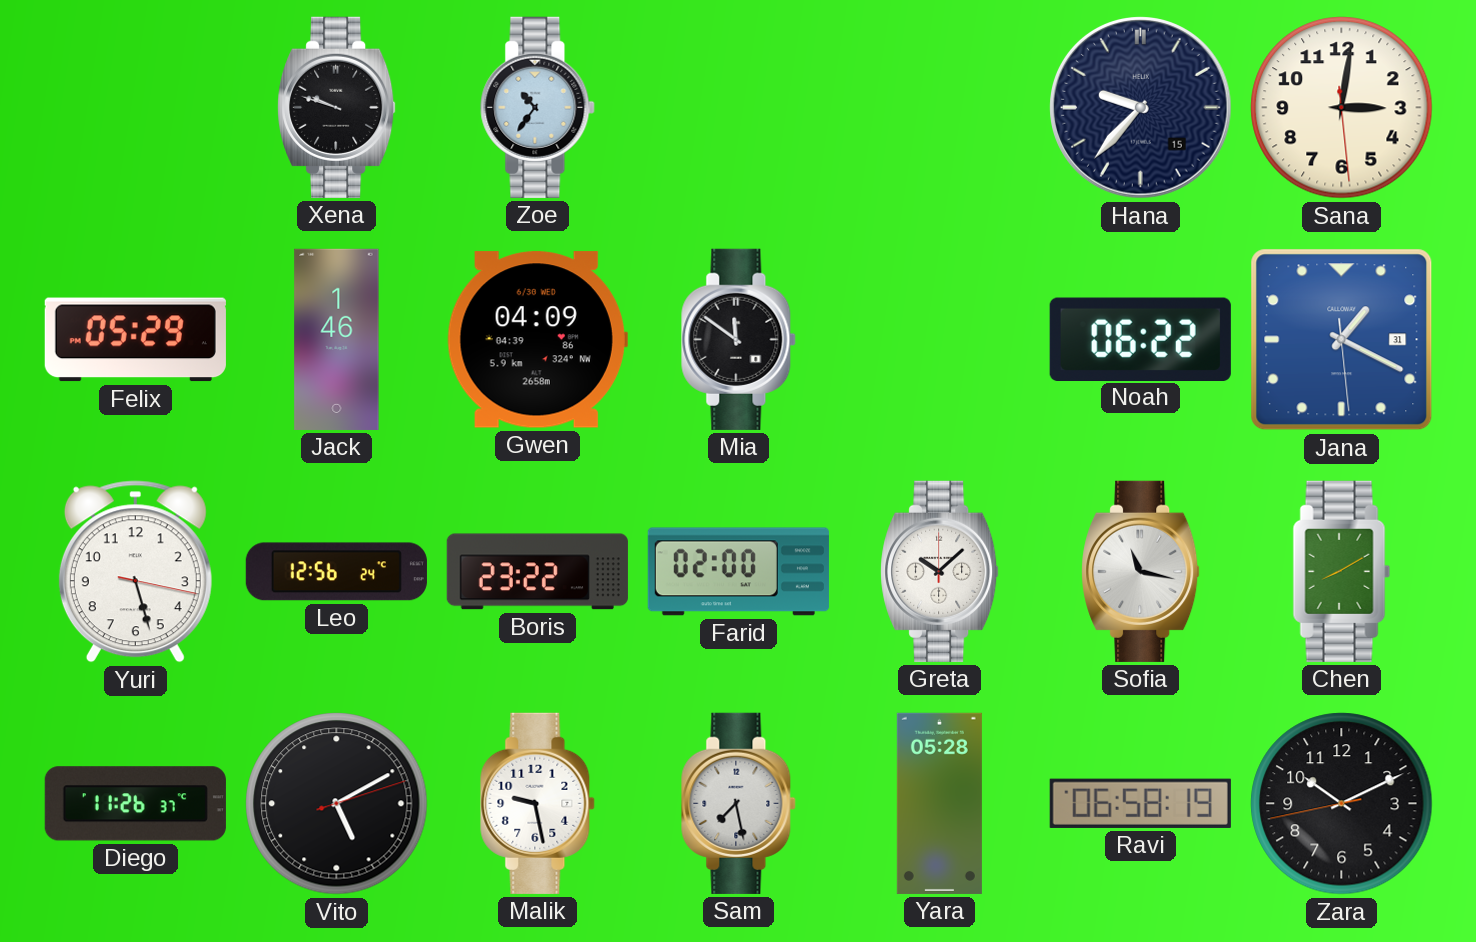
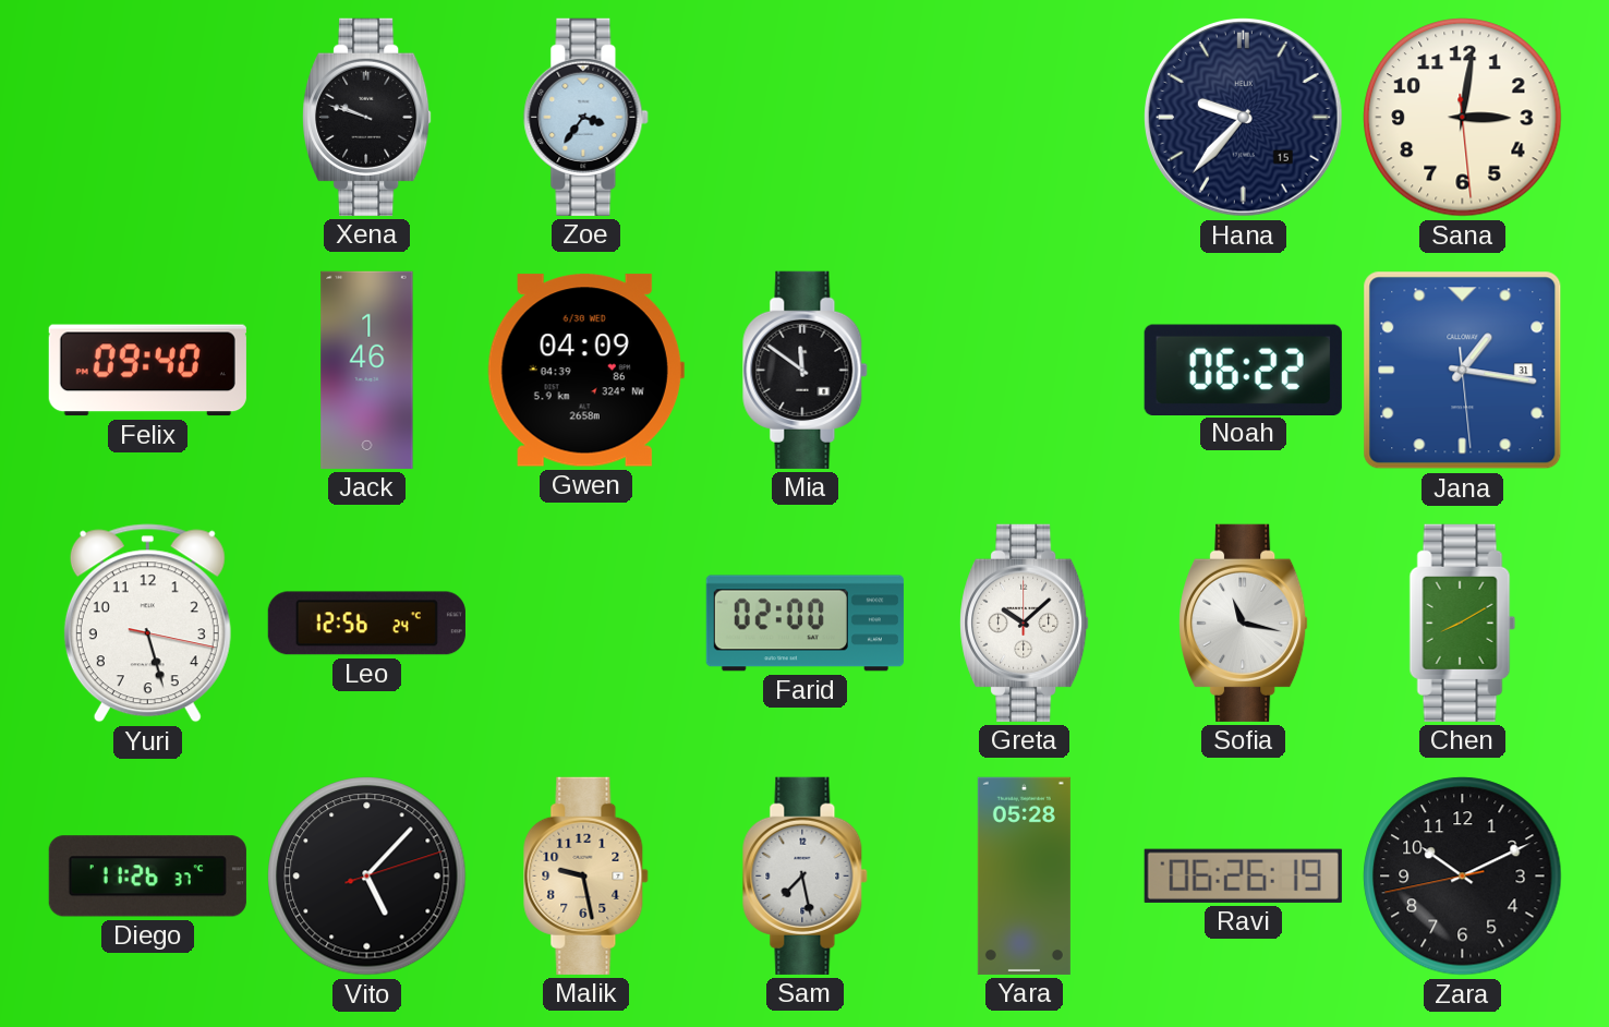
Zoe: 10:36 -> 3:36
Felix: 05:29 -> 09:40
Jana: 1:19 -> 1:16
Boris: 23:22 -> none
Vito: 5:10 -> 5:07
Malik dial: white -> champagne
Ravi: 06:58 -> 06:26
